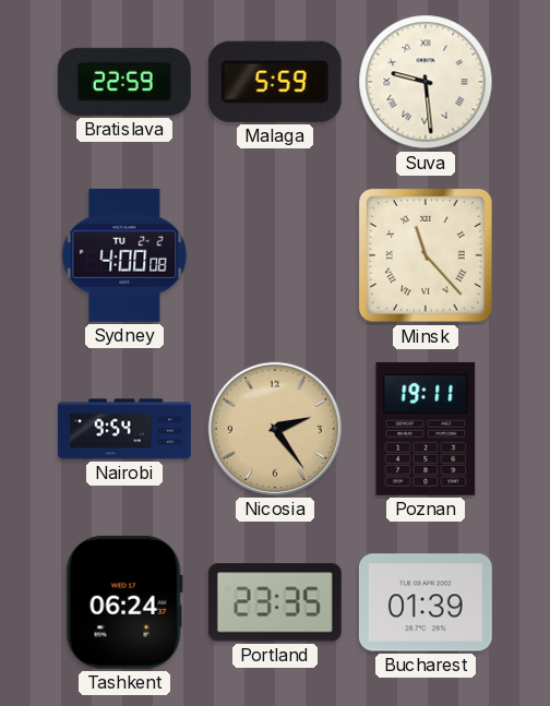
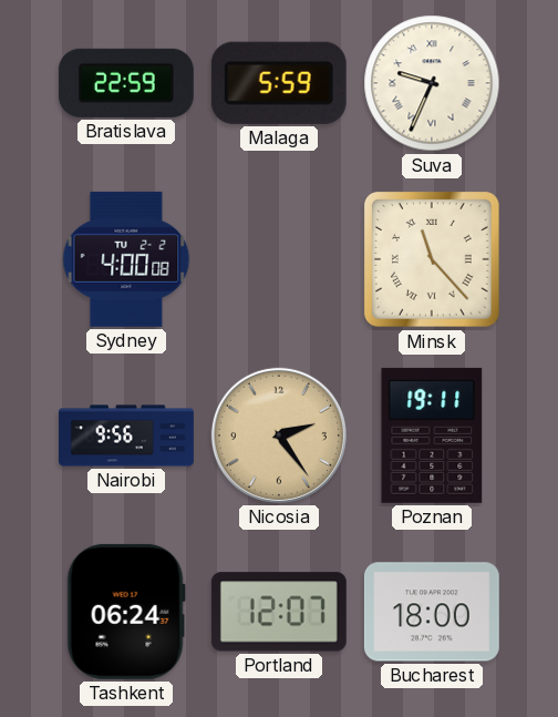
Suva: 9:29 -> 9:34
Nairobi: 9:54 -> 9:56
Portland: 23:35 -> 12:07
Bucharest: 01:39 -> 18:00
